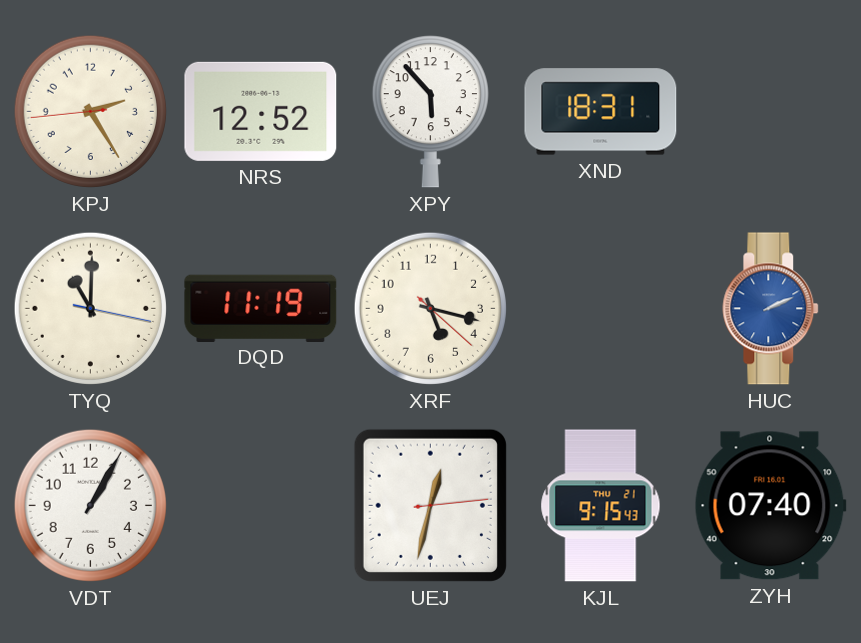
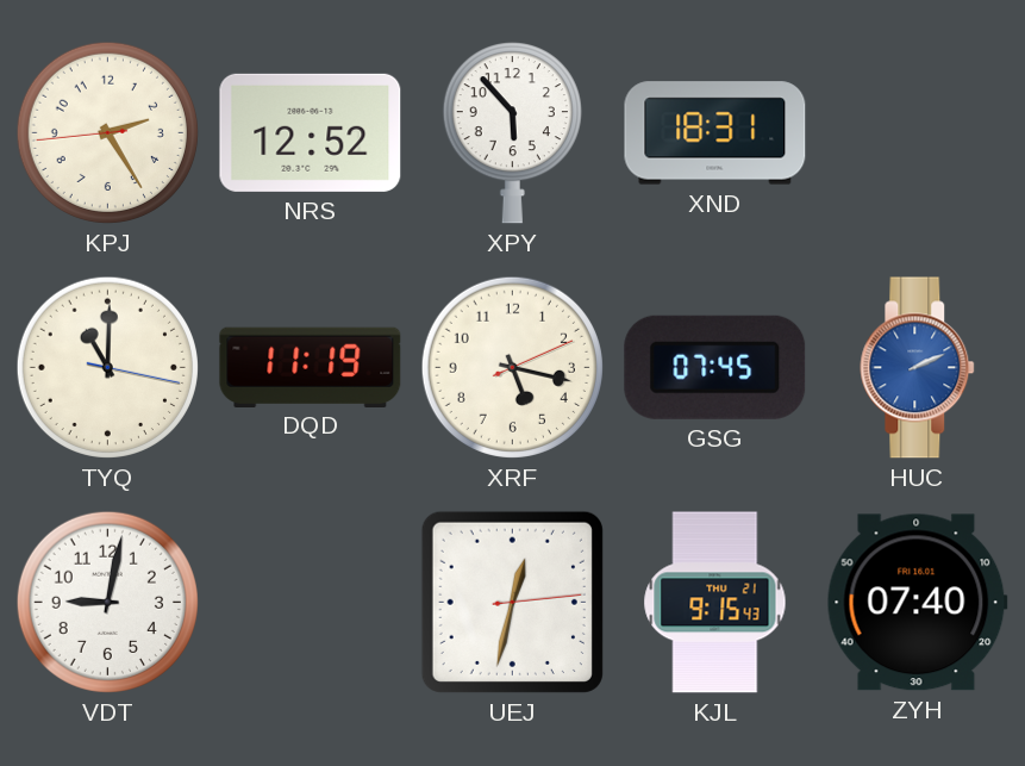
XRF: 5:17:22 -> 5:17:11
GSG: none -> 07:45
VDT: 1:05 -> 9:02
